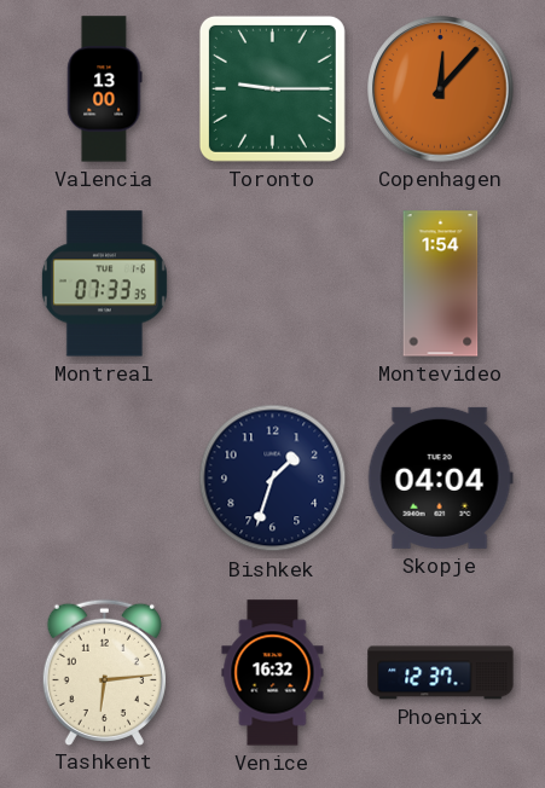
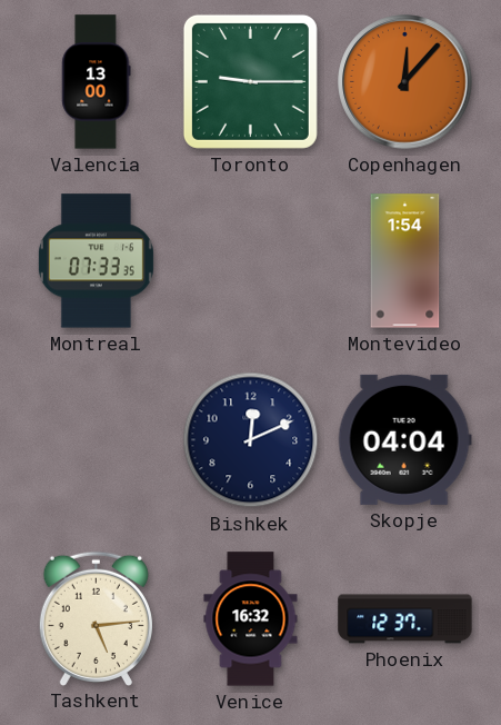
Bishkek: 1:33 -> 12:11
Tashkent: 6:14 -> 5:14
